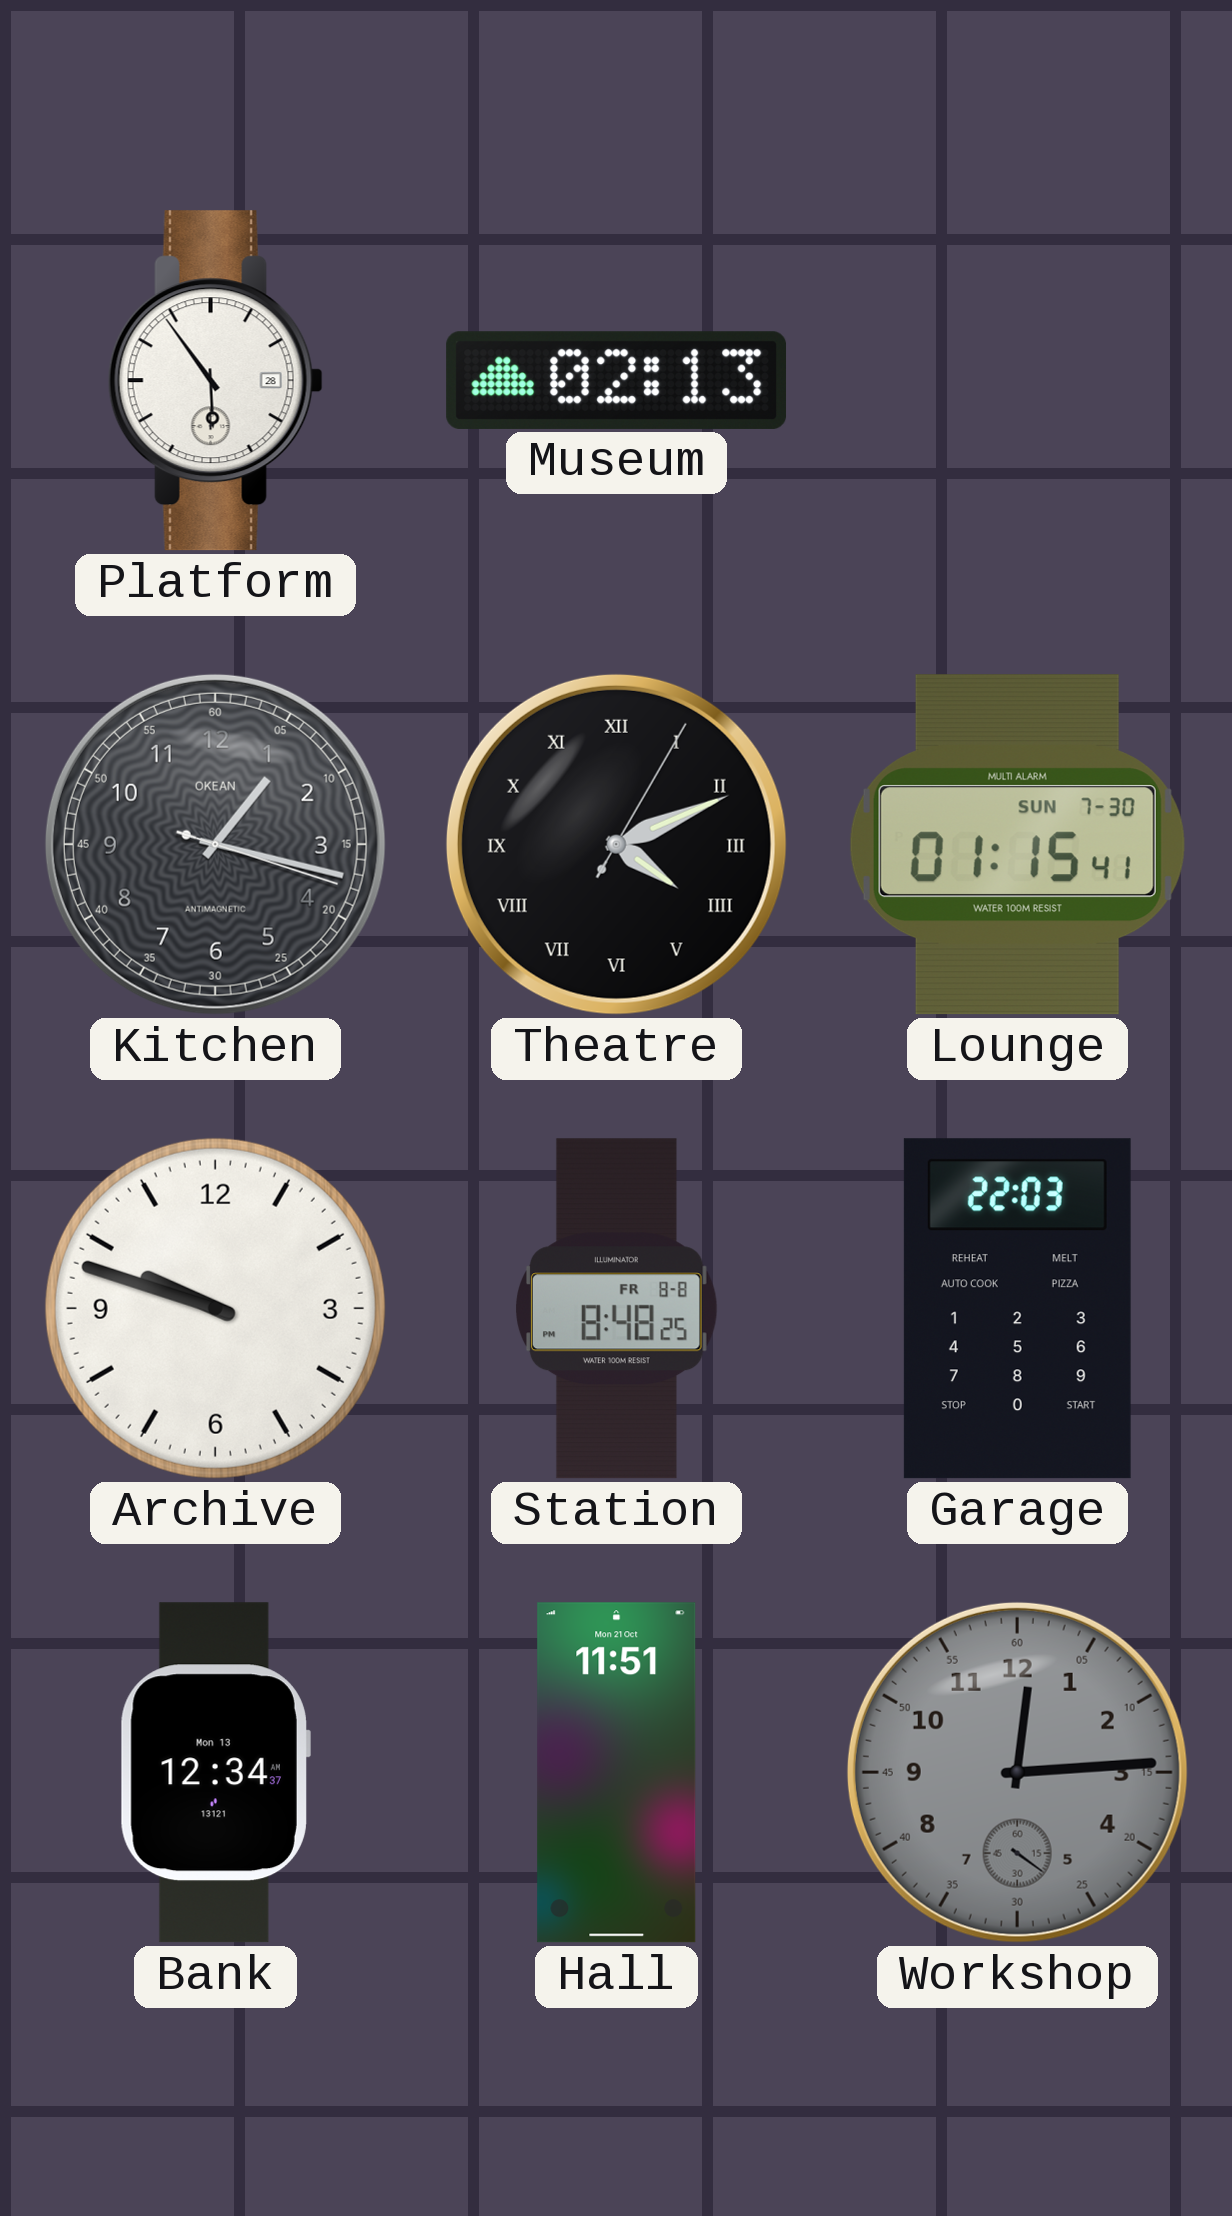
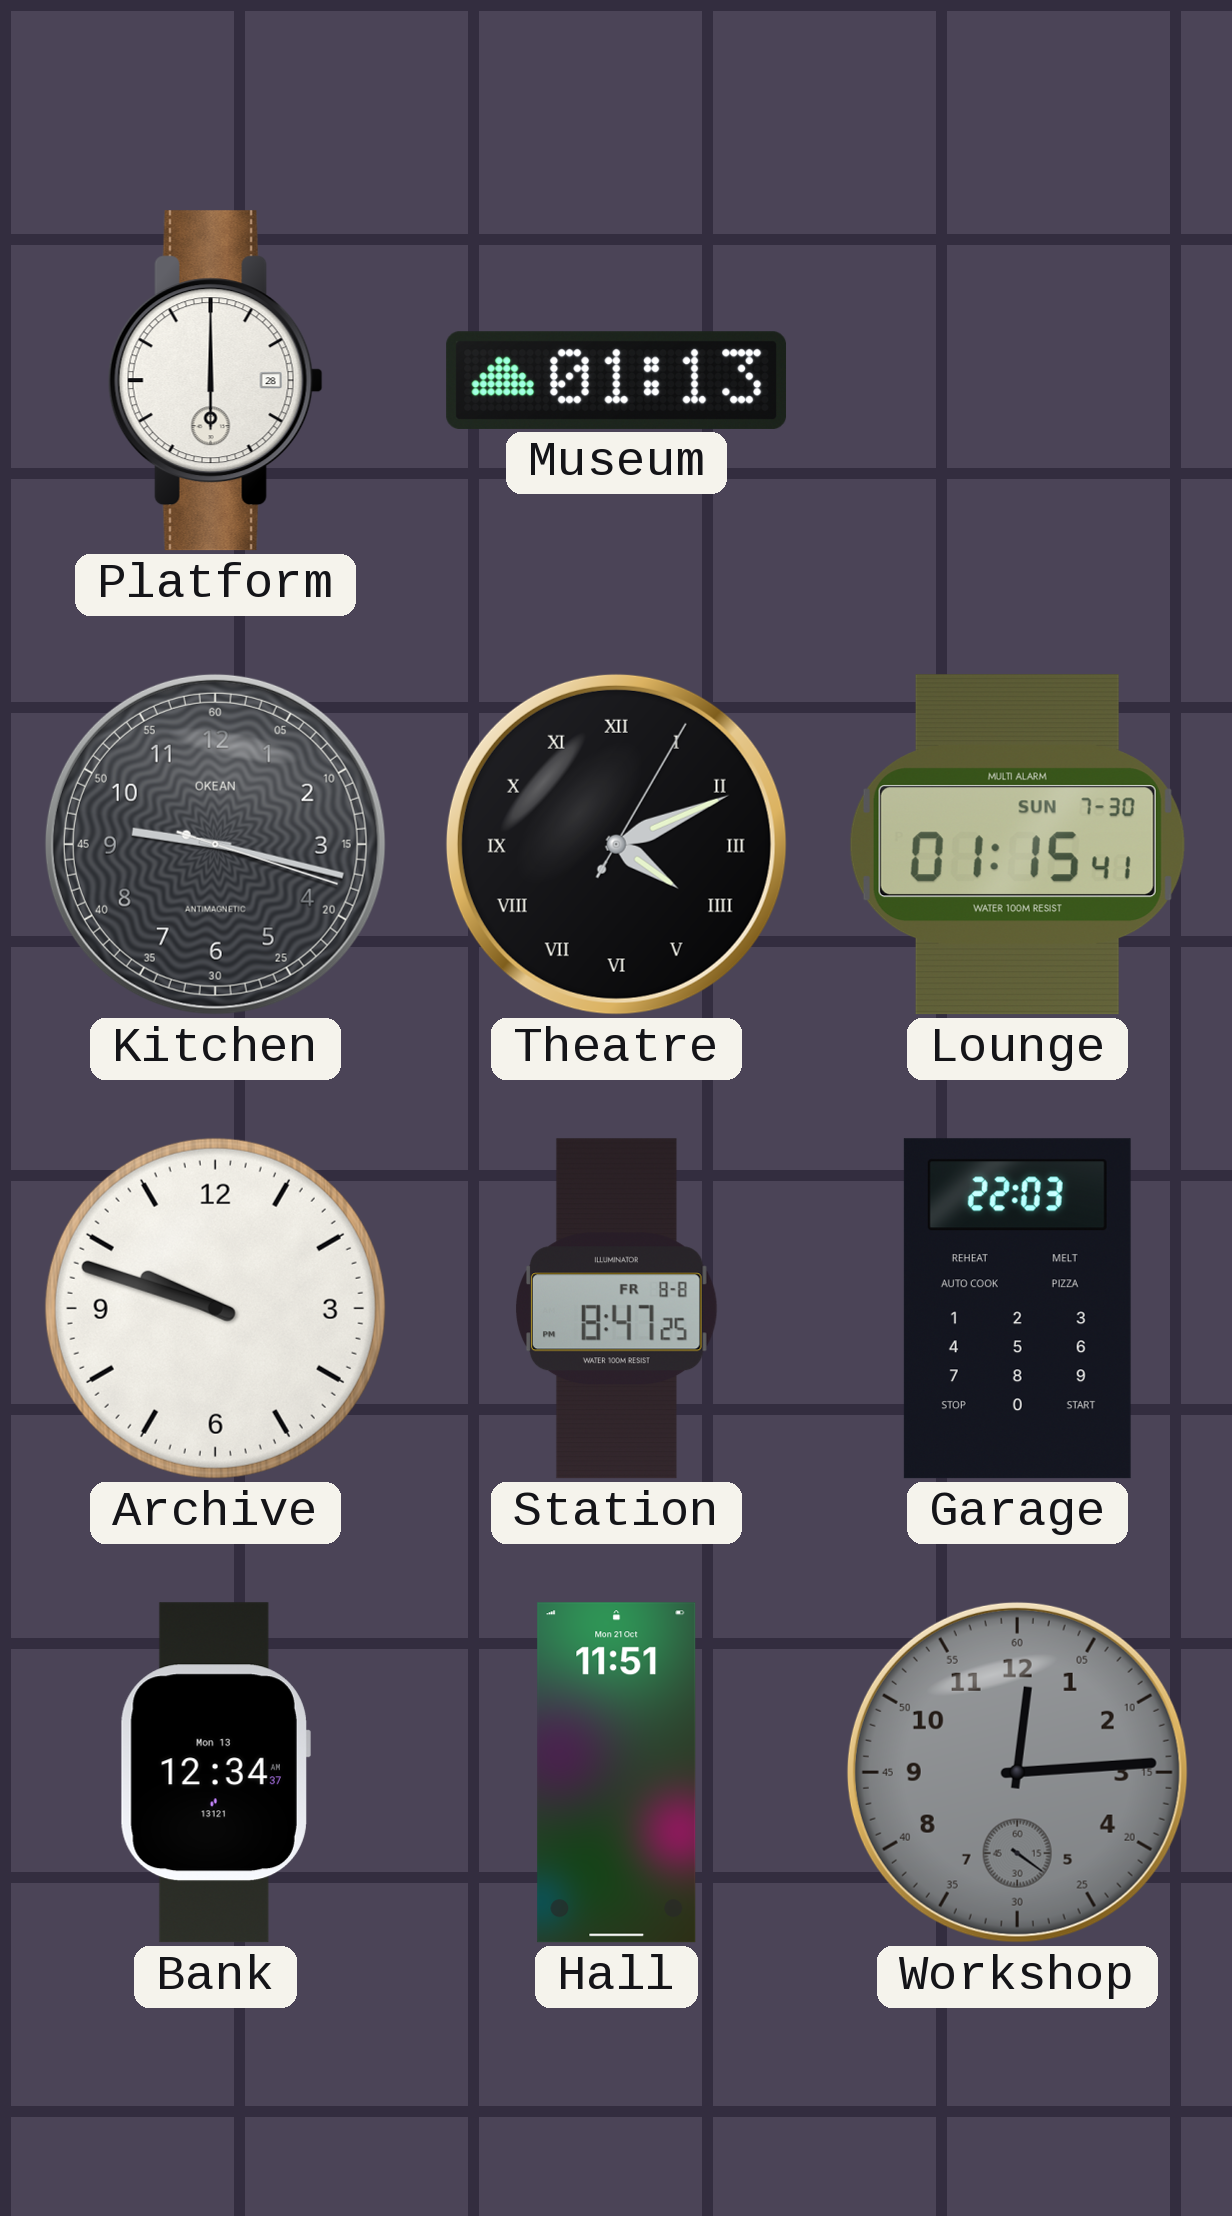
Platform: 5:54 -> 6:00
Museum: 02:13 -> 01:13
Kitchen: 1:17 -> 9:17
Station: 8:48 -> 8:47
